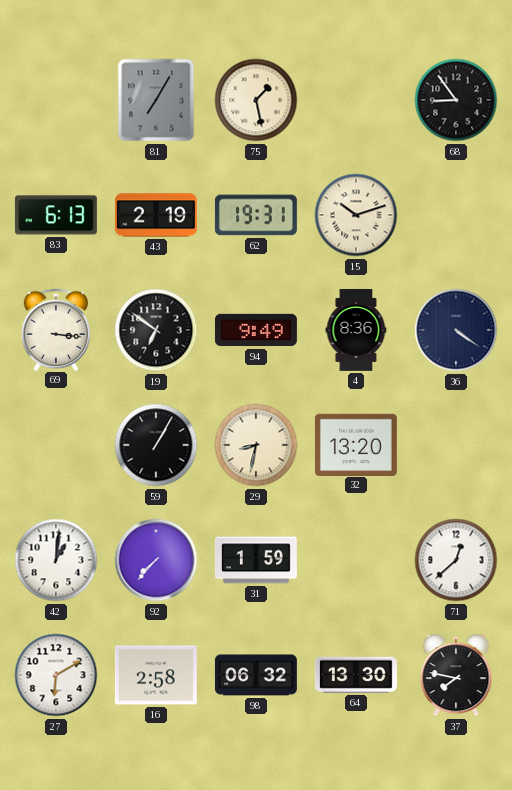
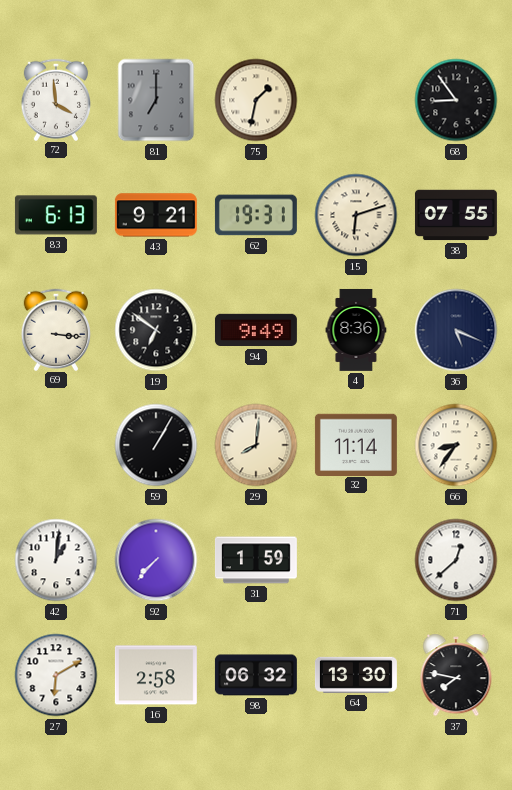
72: none -> 3:59
81: 7:05 -> 7:00
75: 1:28 -> 1:32
43: 2:19 -> 9:21
15: 10:12 -> 6:12
38: none -> 07:55
36: 4:21 -> 5:19
29: 8:32 -> 8:01
32: 13:20 -> 11:14
66: none -> 8:36
